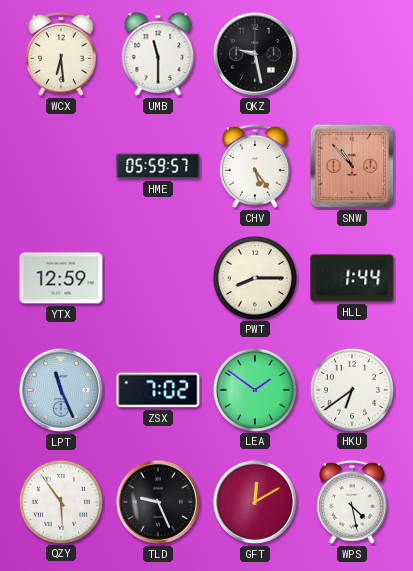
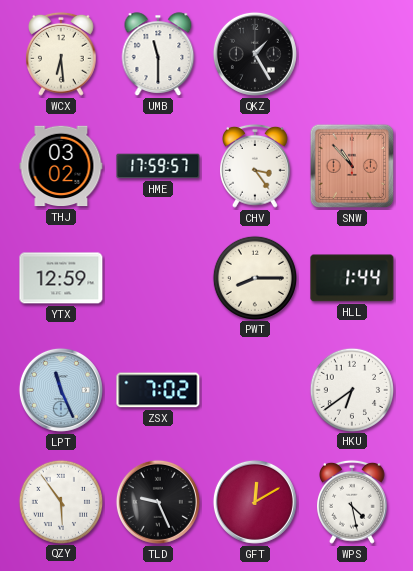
QKZ: 9:28 -> 1:25
THJ: none -> 03:02
HME: 05:59 -> 17:59
CHV: 5:24 -> 3:24
LEA: 1:51 -> none
